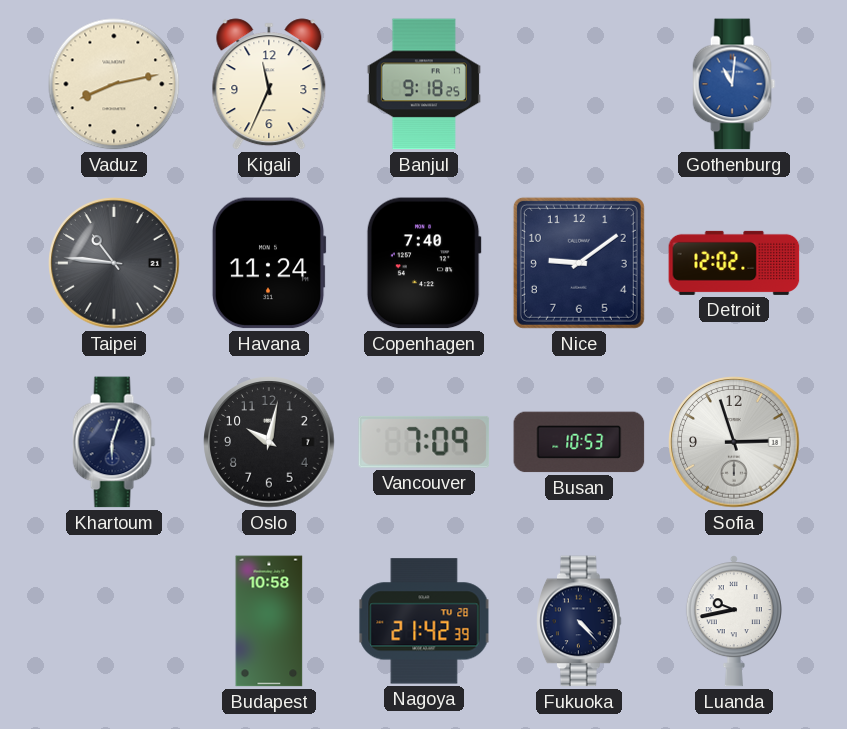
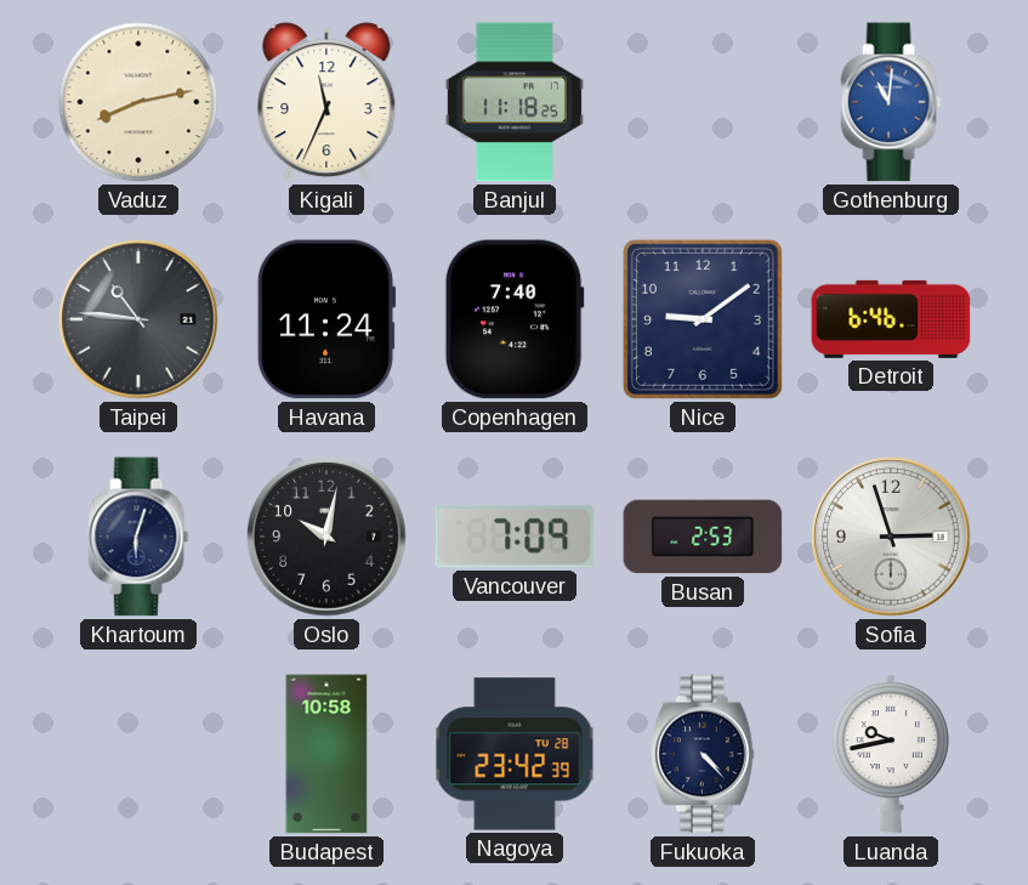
Banjul: 9:18 -> 11:18
Detroit: 12:02 -> 6:46
Busan: 10:53 -> 2:53
Nagoya: 21:42 -> 23:42
